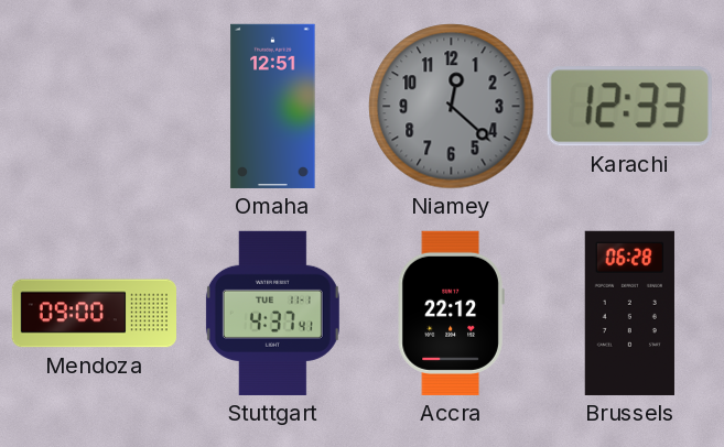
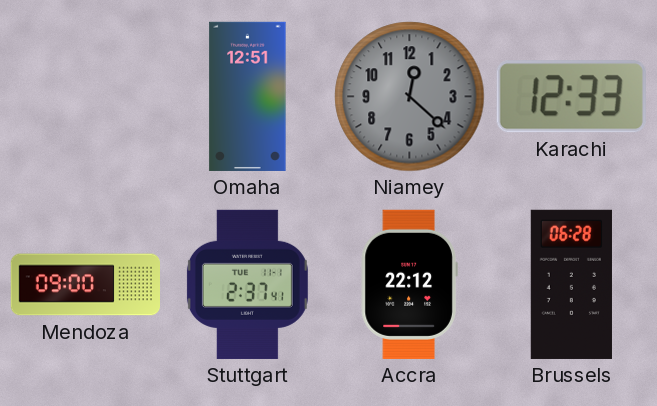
Stuttgart: 4:37 -> 2:37
